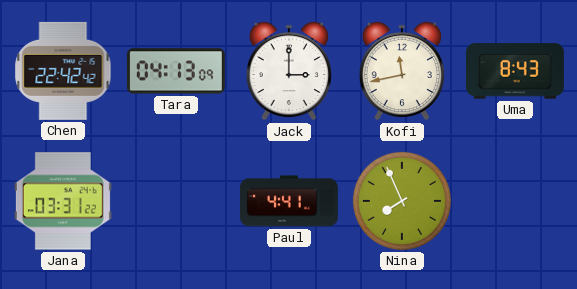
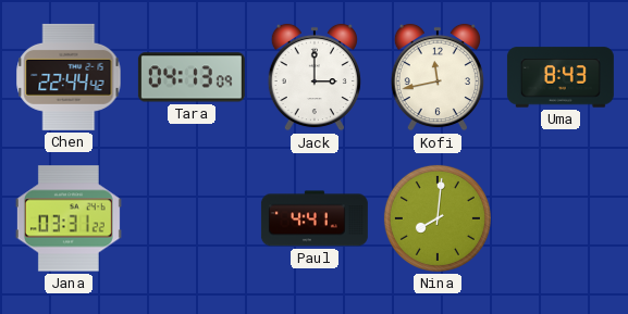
Chen: 22:42 -> 22:44
Nina: 7:56 -> 8:01
